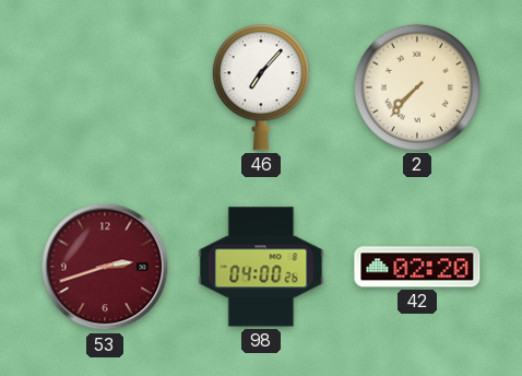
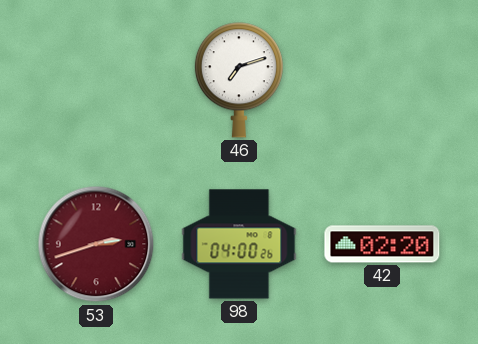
46: 7:07 -> 7:12
2: 7:37 -> none
